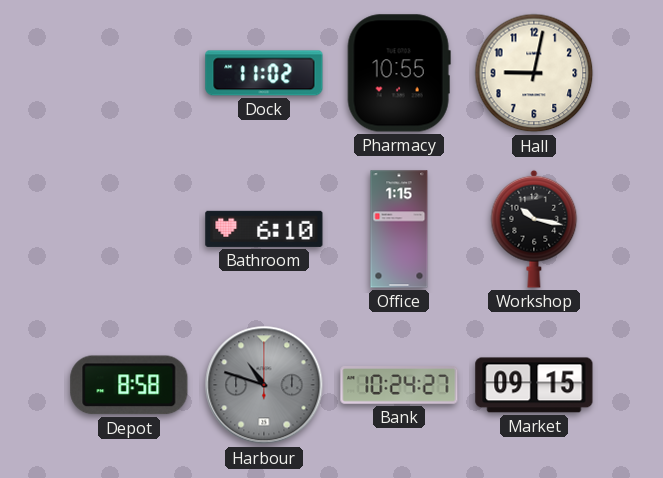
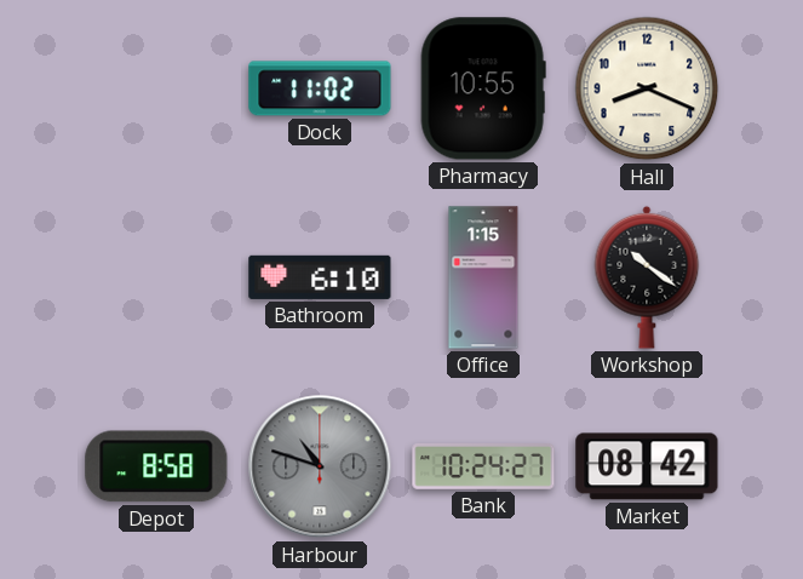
Hall: 9:02 -> 8:19
Workshop: 10:17 -> 10:21
Market: 09:15 -> 08:42
